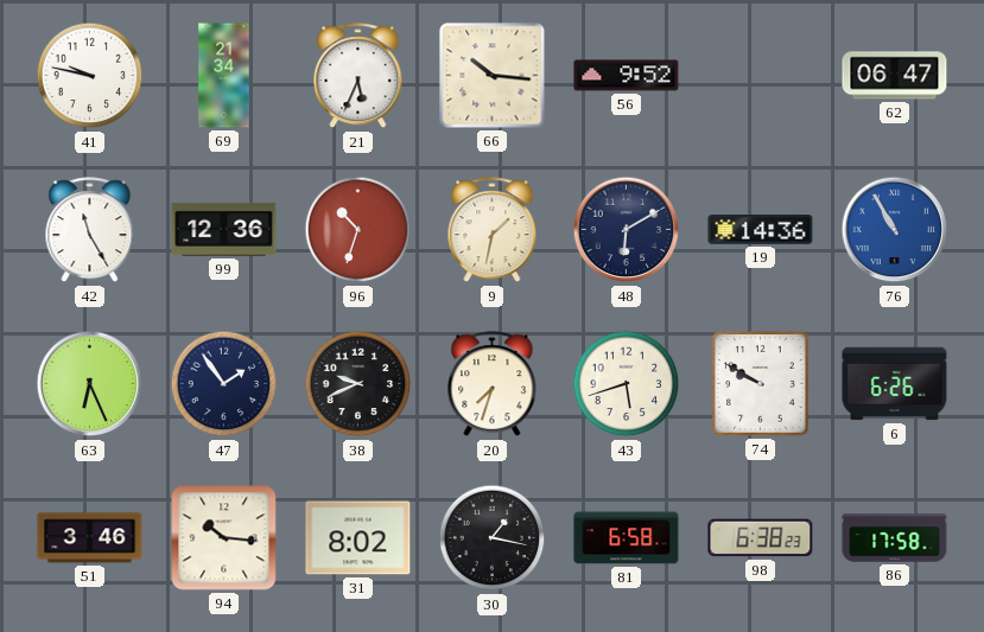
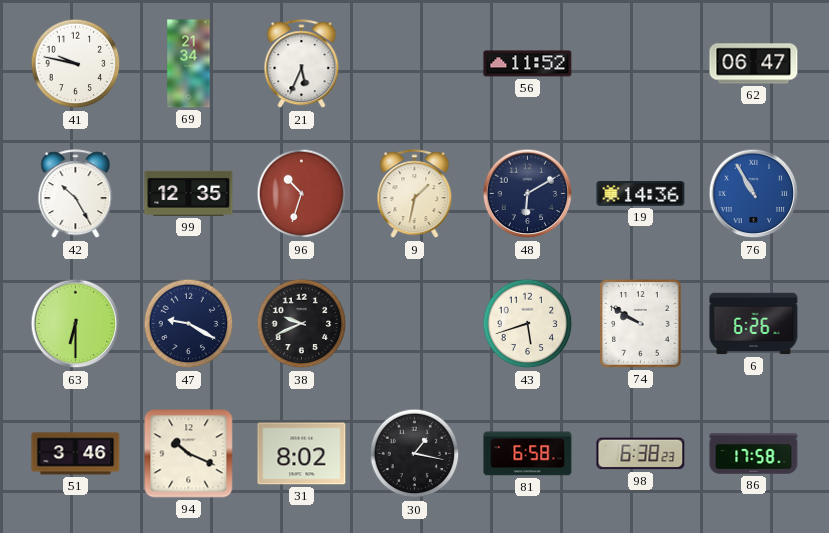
66: 10:16 -> none
56: 9:52 -> 11:52
42: 11:25 -> 10:25
99: 12:36 -> 12:35
63: 6:26 -> 6:30
47: 1:54 -> 9:20
20: 7:33 -> none
94: 10:16 -> 10:19
